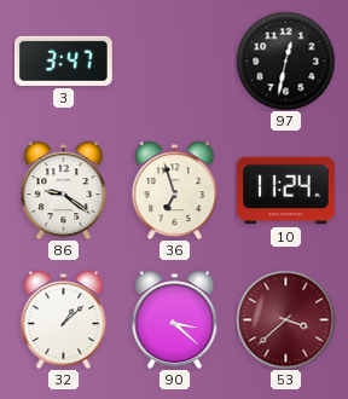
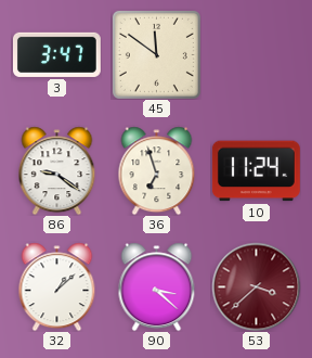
45: none -> 11:51
97: 12:32 -> none
